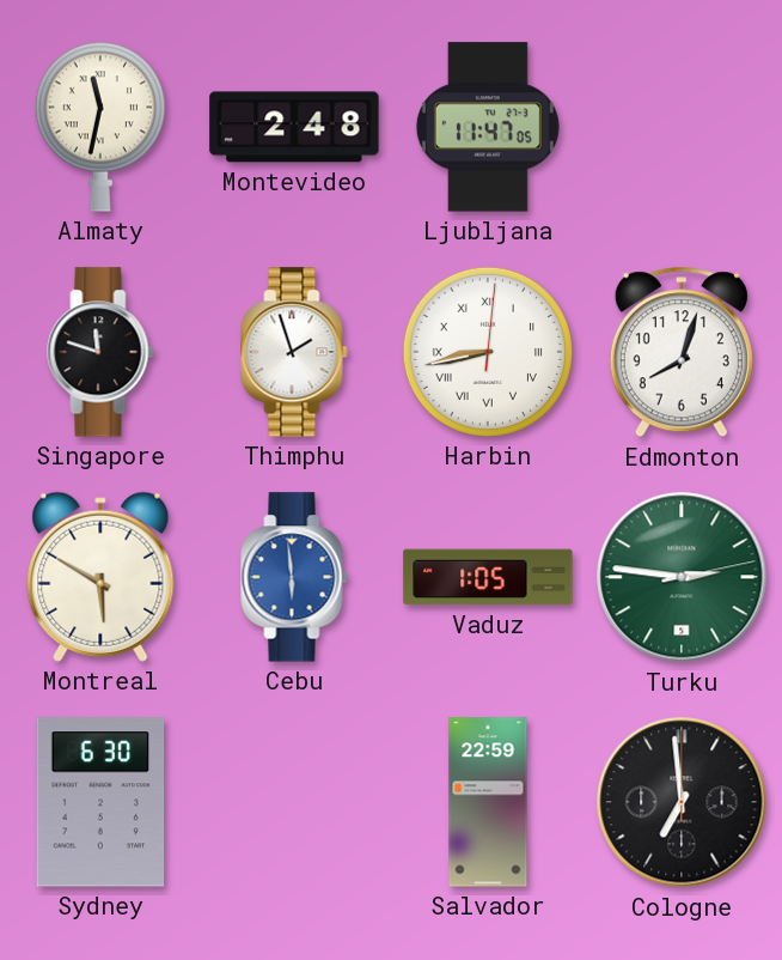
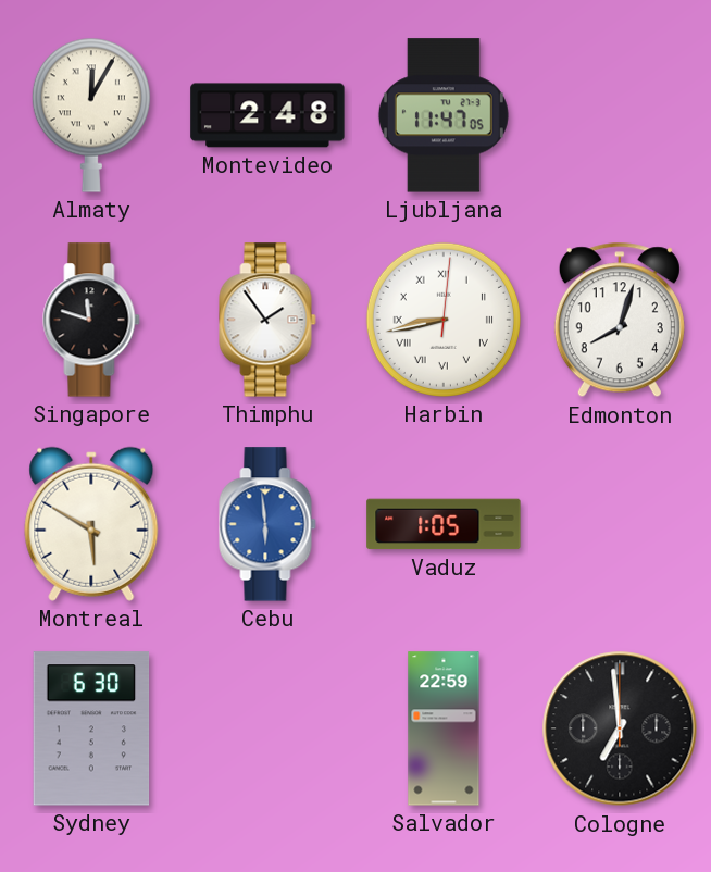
Almaty: 11:32 -> 12:05
Thimphu: 1:57 -> 1:54
Turku: 2:46 -> none
